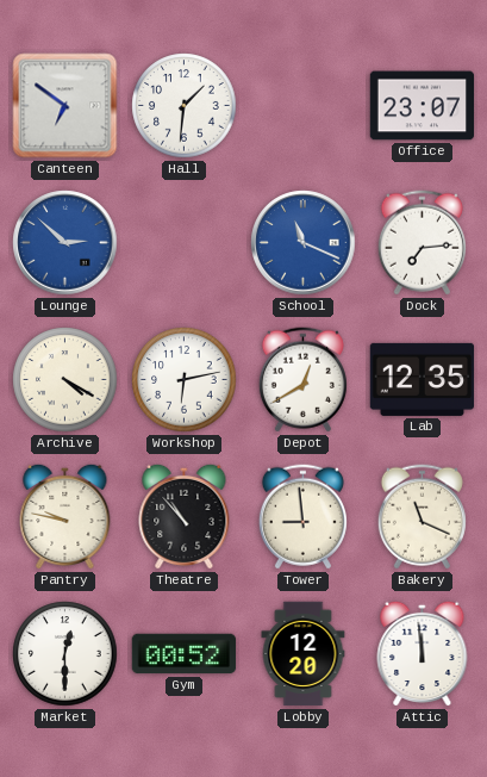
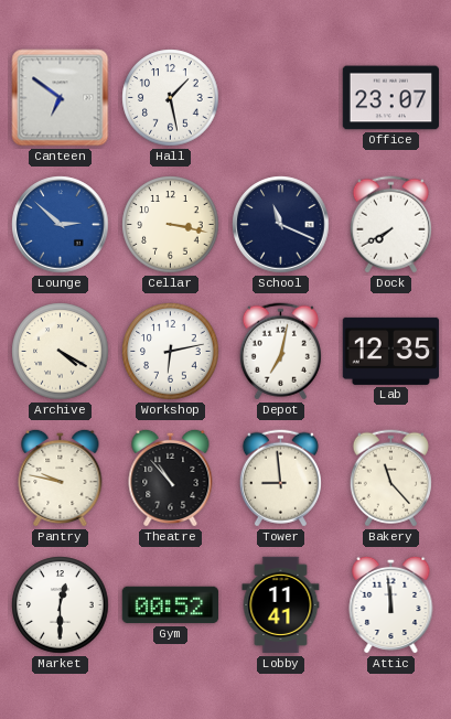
Hall: 1:31 -> 1:28
Cellar: none -> 3:17
School dial: blue -> navy
Dock: 7:14 -> 7:40
Depot: 12:40 -> 7:02
Bakery: 11:19 -> 11:23
Lobby: 12:20 -> 11:41
